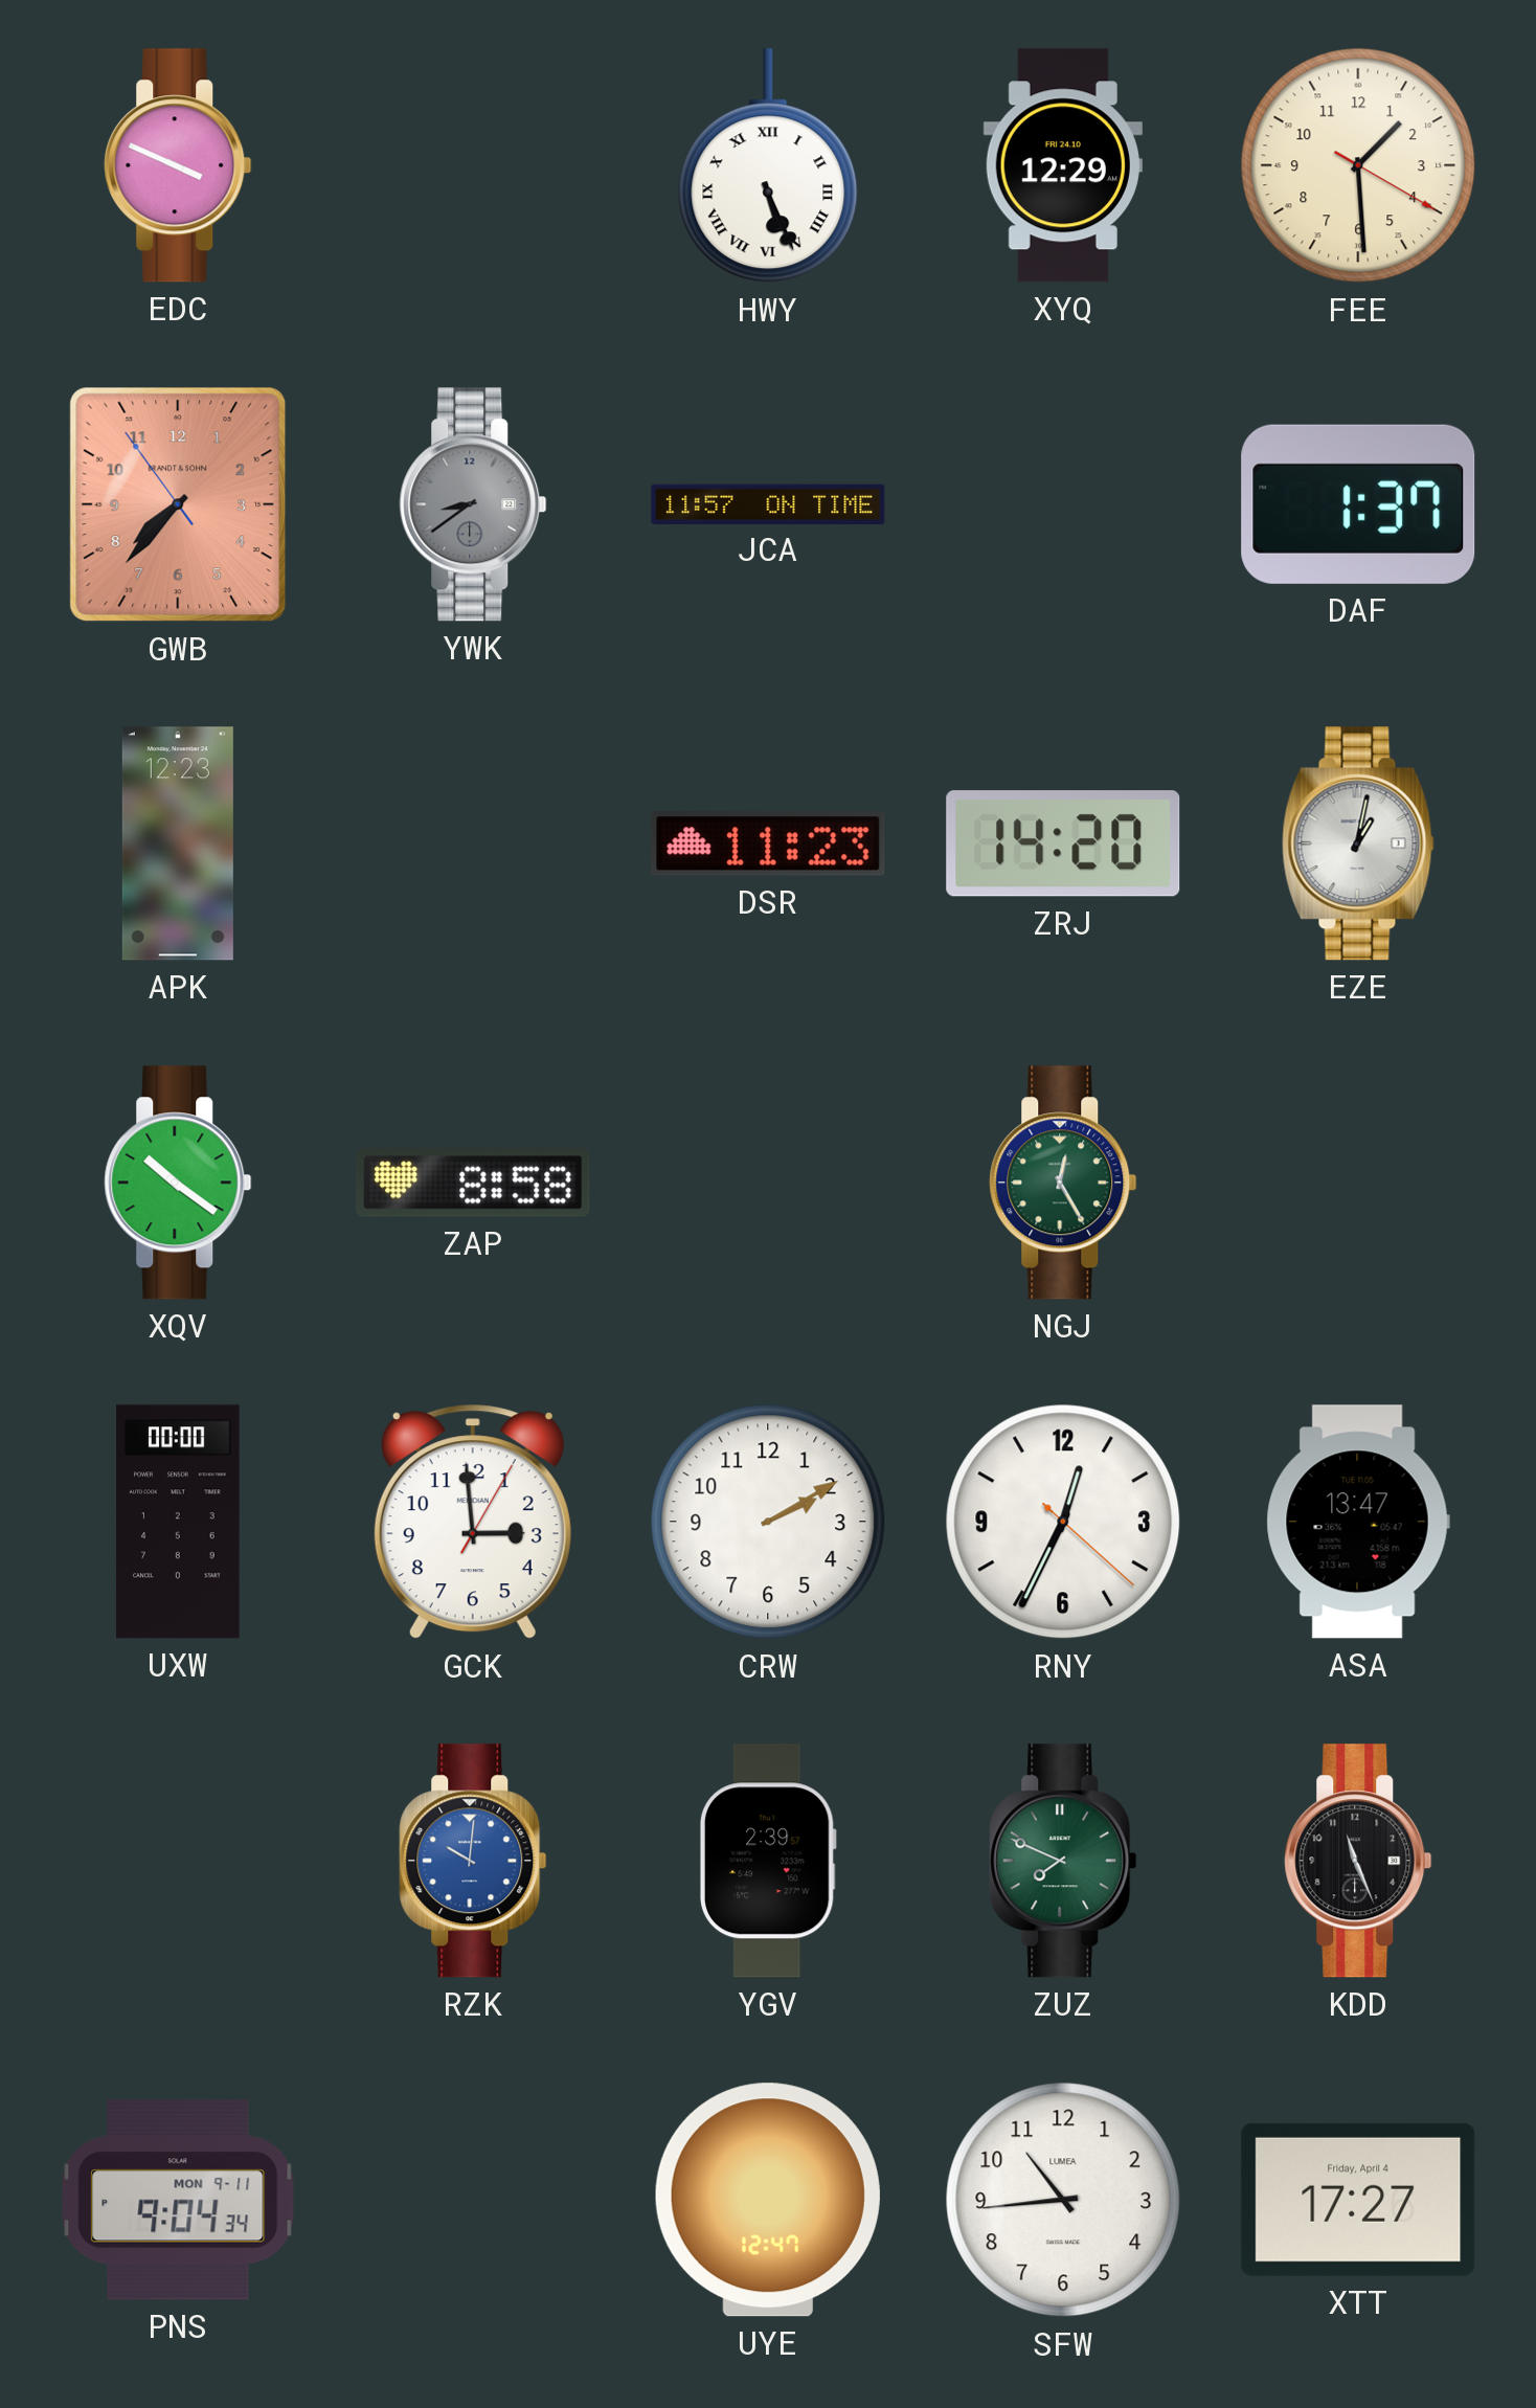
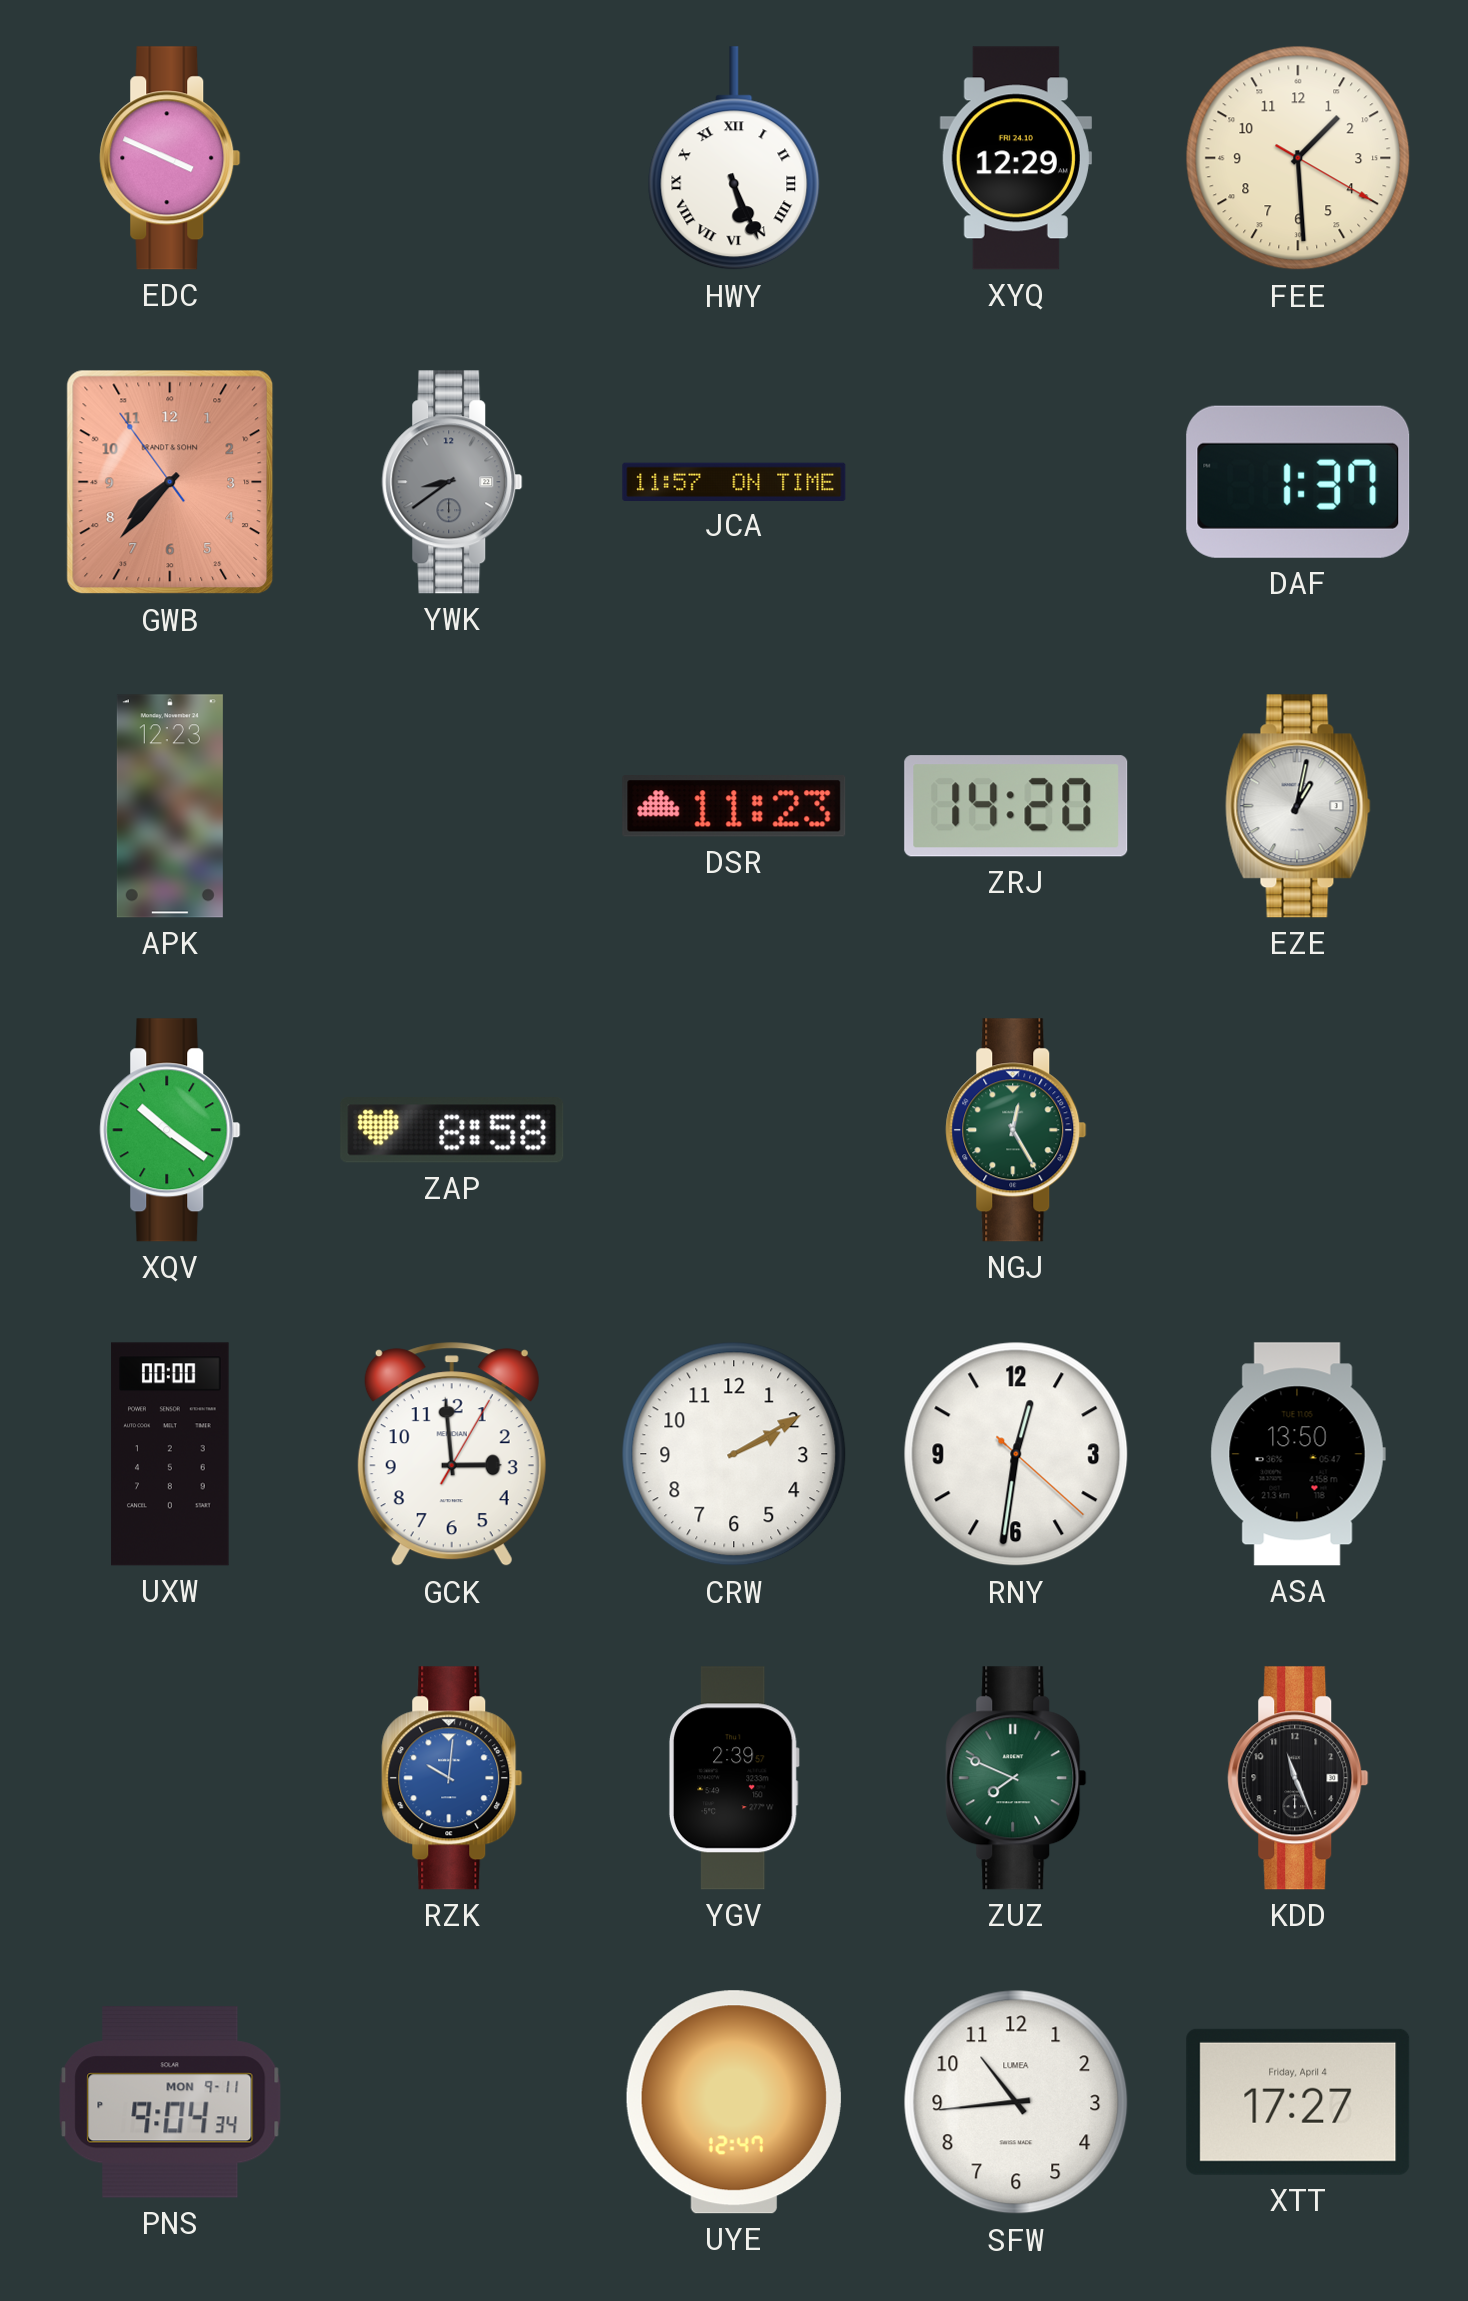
RNY: 12:34 -> 12:31
ASA: 13:47 -> 13:50
